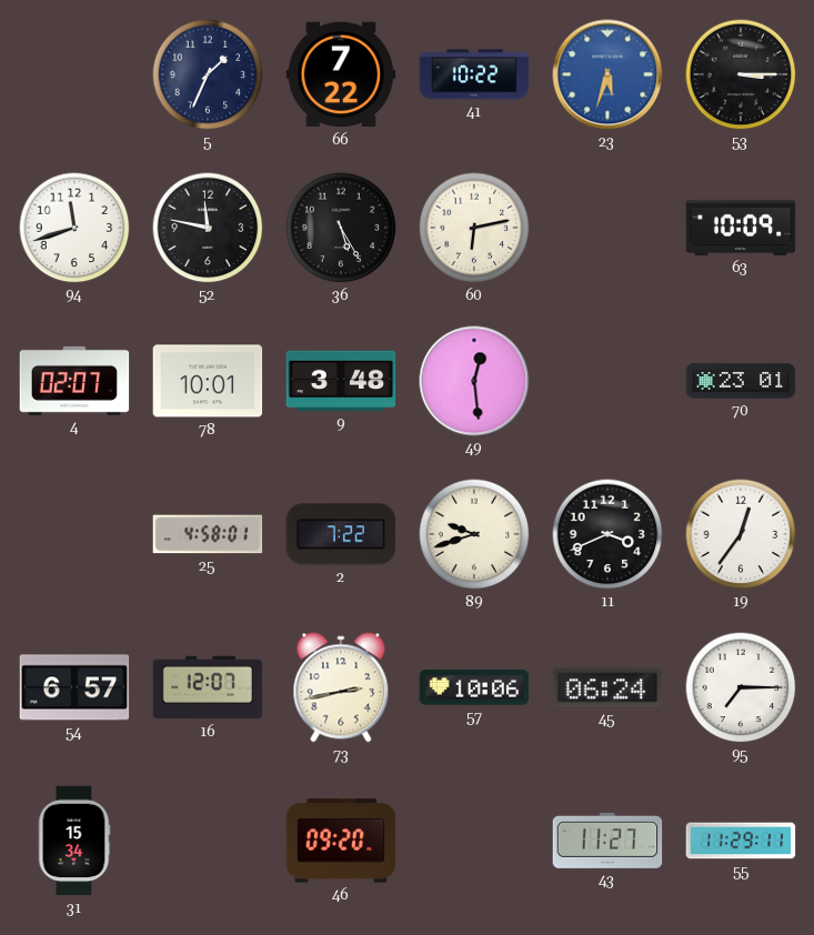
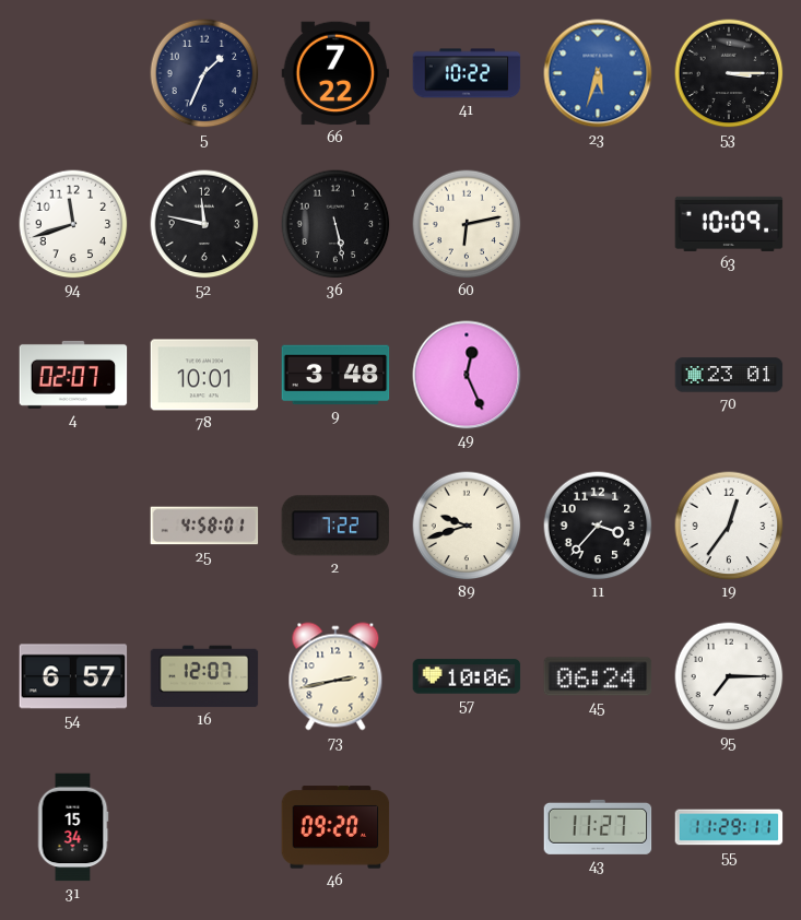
36: 5:25 -> 5:28
49: 12:29 -> 12:26
11: 3:41 -> 3:37
